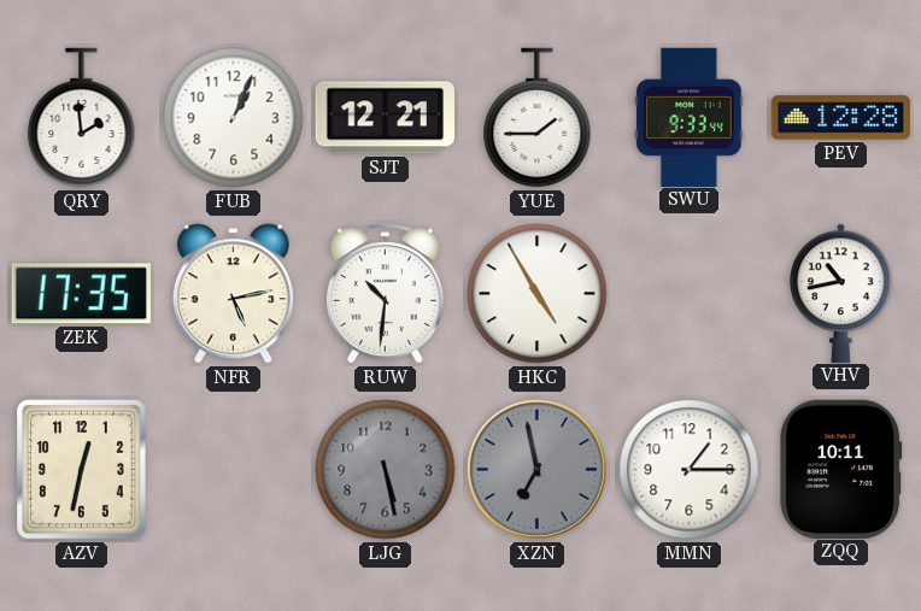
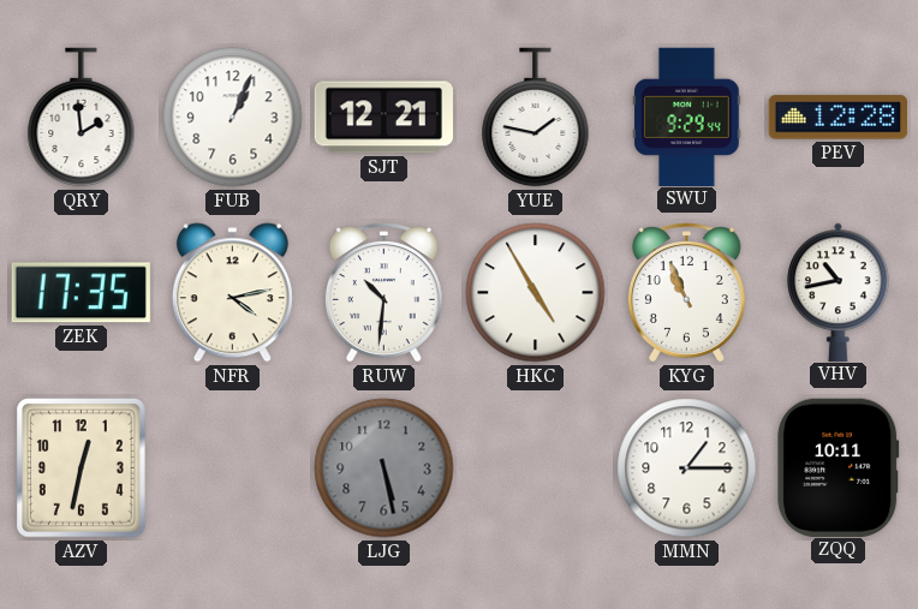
YUE: 1:45 -> 1:47
SWU: 9:33 -> 9:29
NFR: 5:13 -> 4:13
KYG: none -> 10:56
XZN: 6:58 -> none
